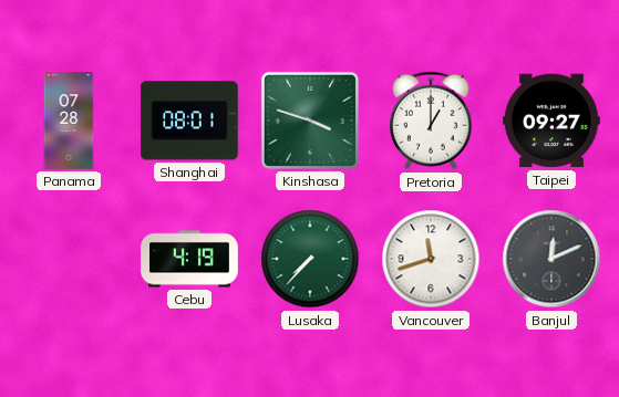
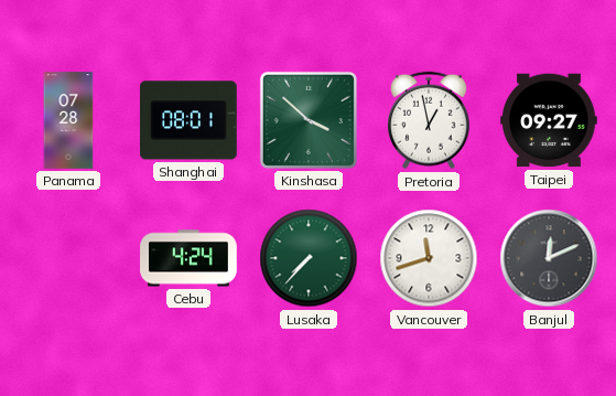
Kinshasa: 3:48 -> 3:52
Pretoria: 1:00 -> 12:58
Cebu: 4:19 -> 4:24
